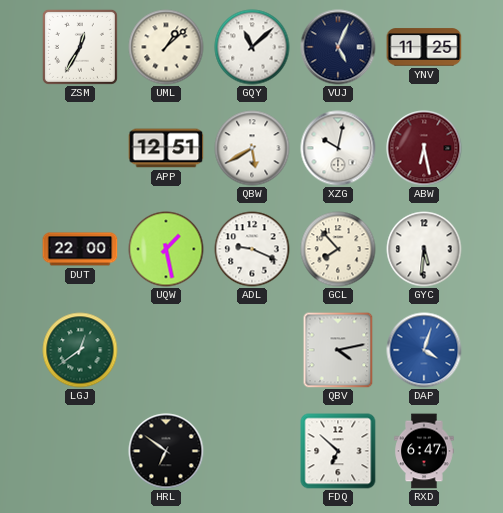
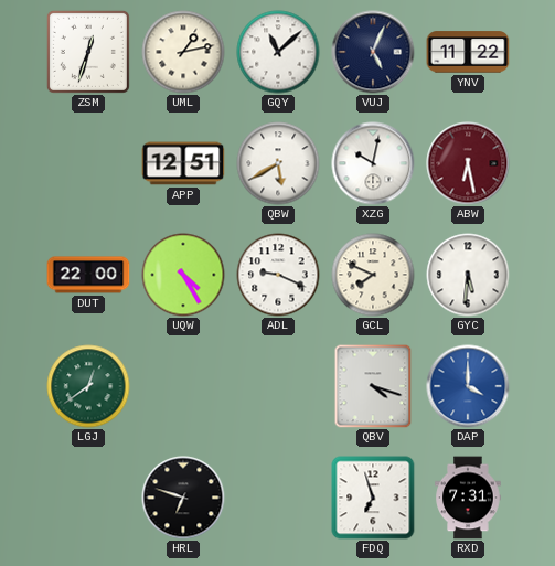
ZSM: 12:35 -> 12:33
UML: 1:08 -> 1:13
YNV: 11:25 -> 11:22
UQW: 1:28 -> 4:25
GCL: 7:53 -> 7:49
QBV: 4:13 -> 4:18
DAP: 4:03 -> 4:00
HRL: 6:51 -> 6:48
FDQ: 6:52 -> 6:57
RXD: 6:47 -> 7:31
